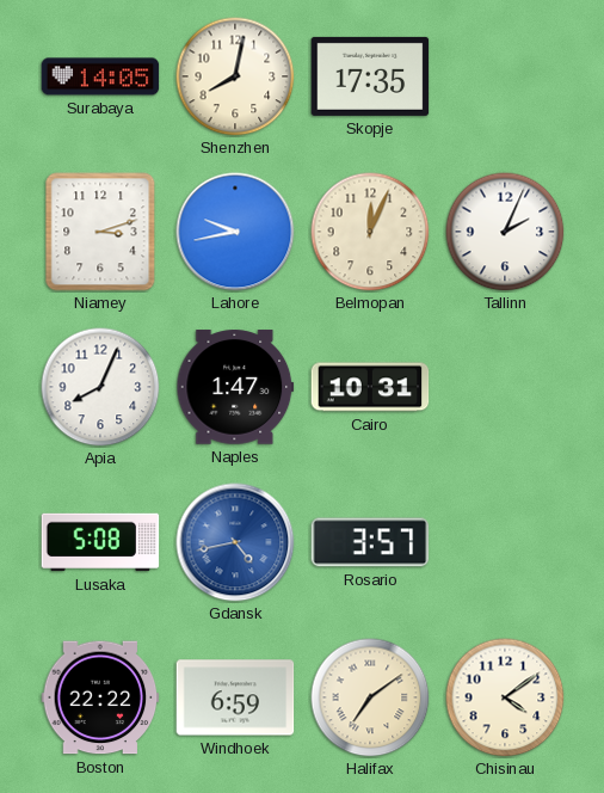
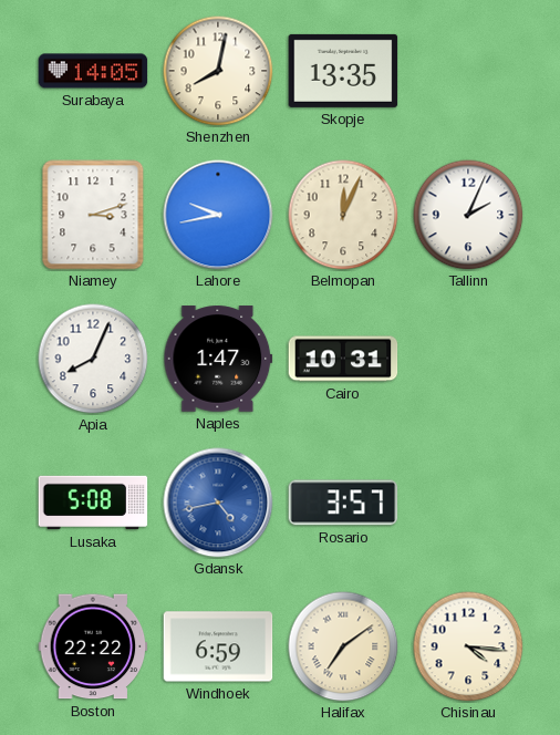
Skopje: 17:35 -> 13:35
Chisinau: 4:09 -> 4:16
